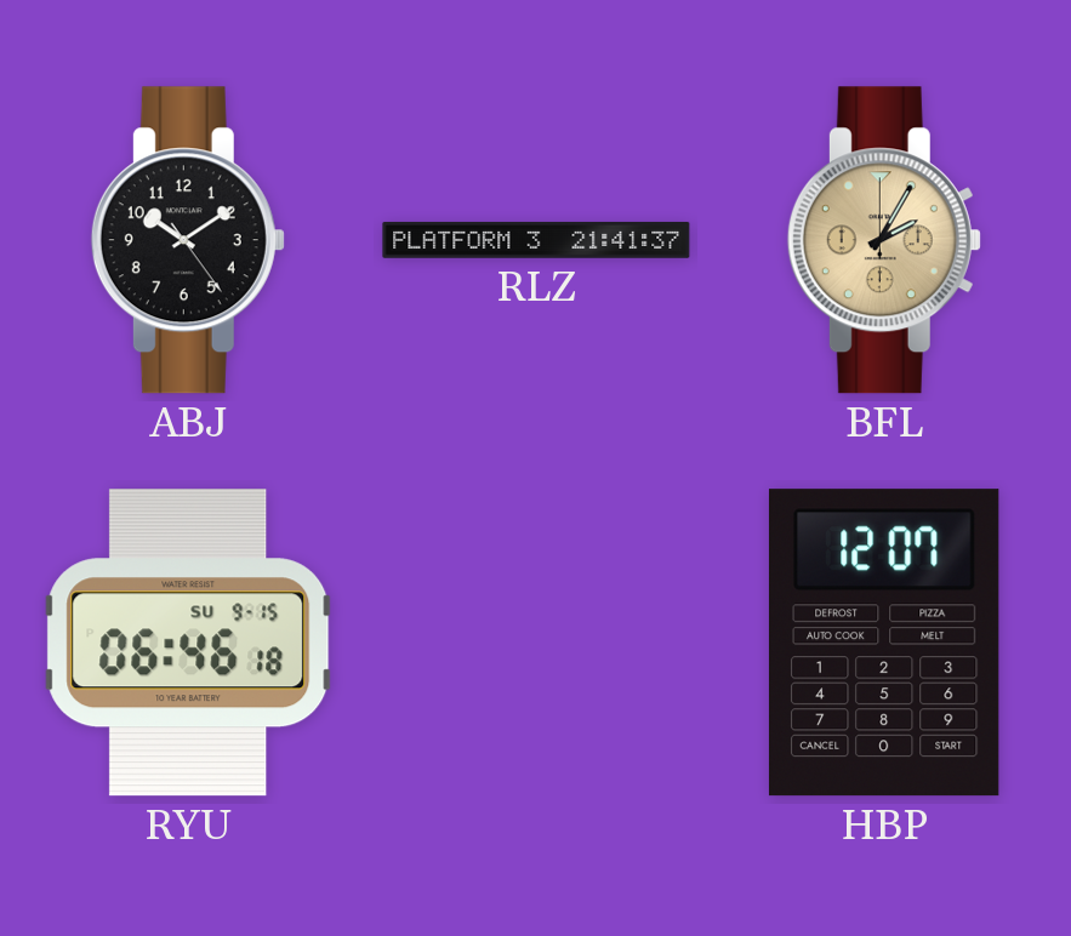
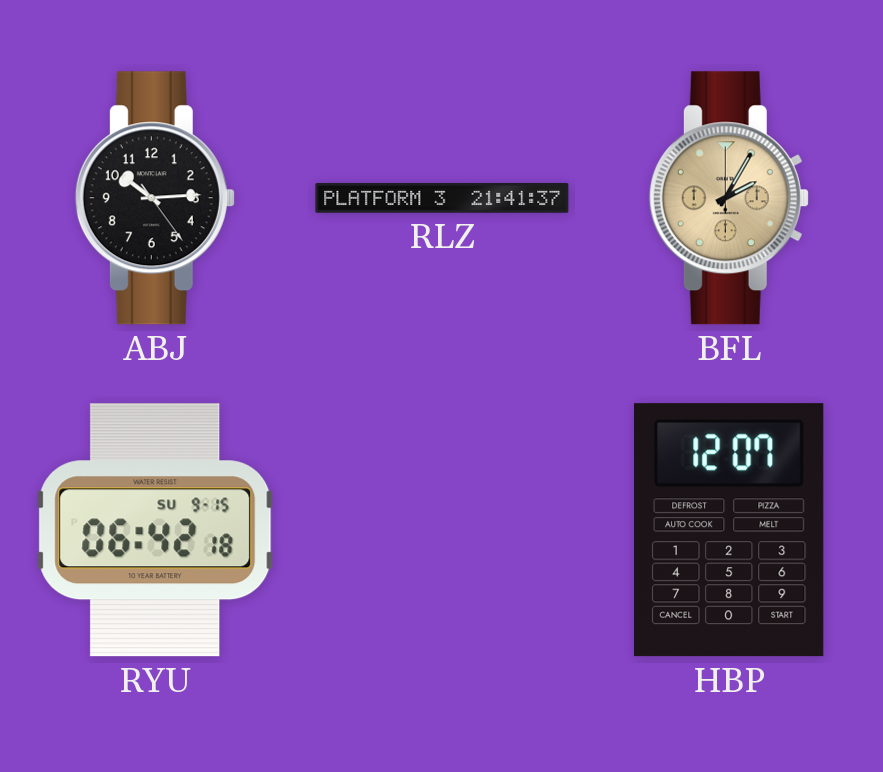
ABJ: 10:09 -> 10:14
RYU: 06:46 -> 06:42
